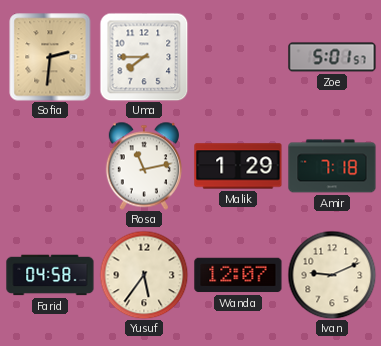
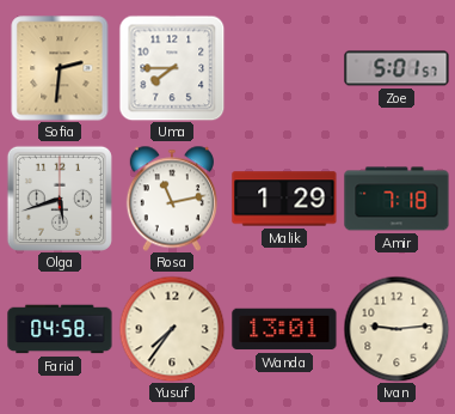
Olga: none -> 5:42
Yusuf: 5:36 -> 7:36
Wanda: 12:07 -> 13:01
Ivan: 9:11 -> 9:14
